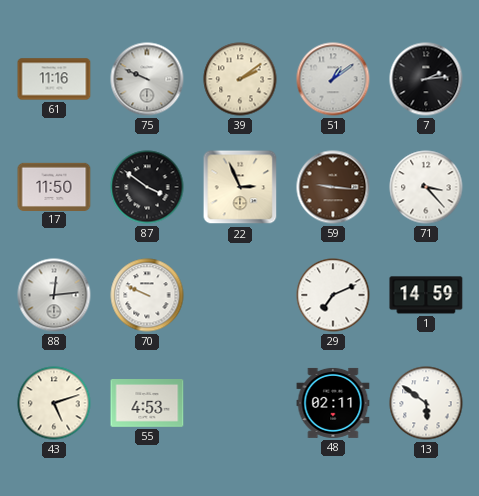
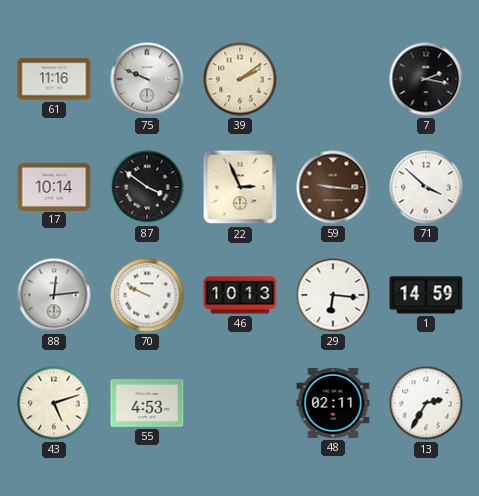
51: 1:09 -> none
7: 2:14 -> 2:17
17: 11:50 -> 10:14
71: 3:23 -> 3:52
46: none -> 10:13
29: 7:11 -> 6:16
13: 5:51 -> 2:35
